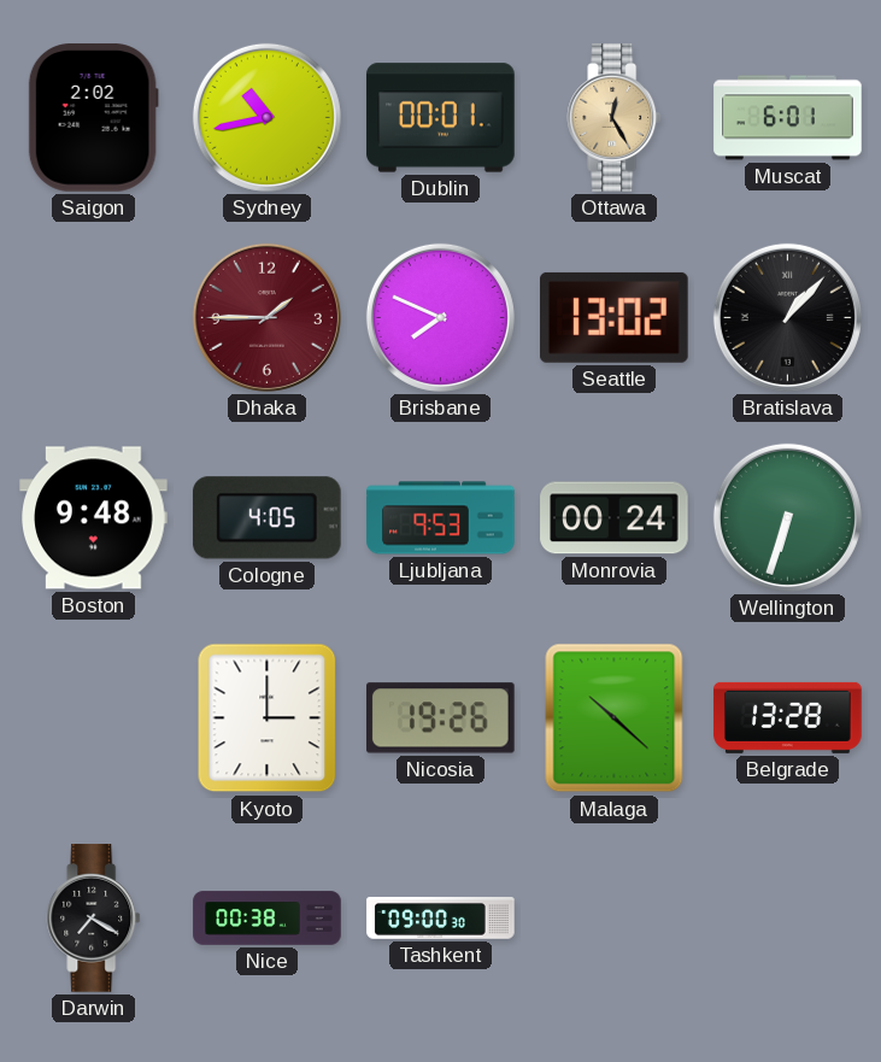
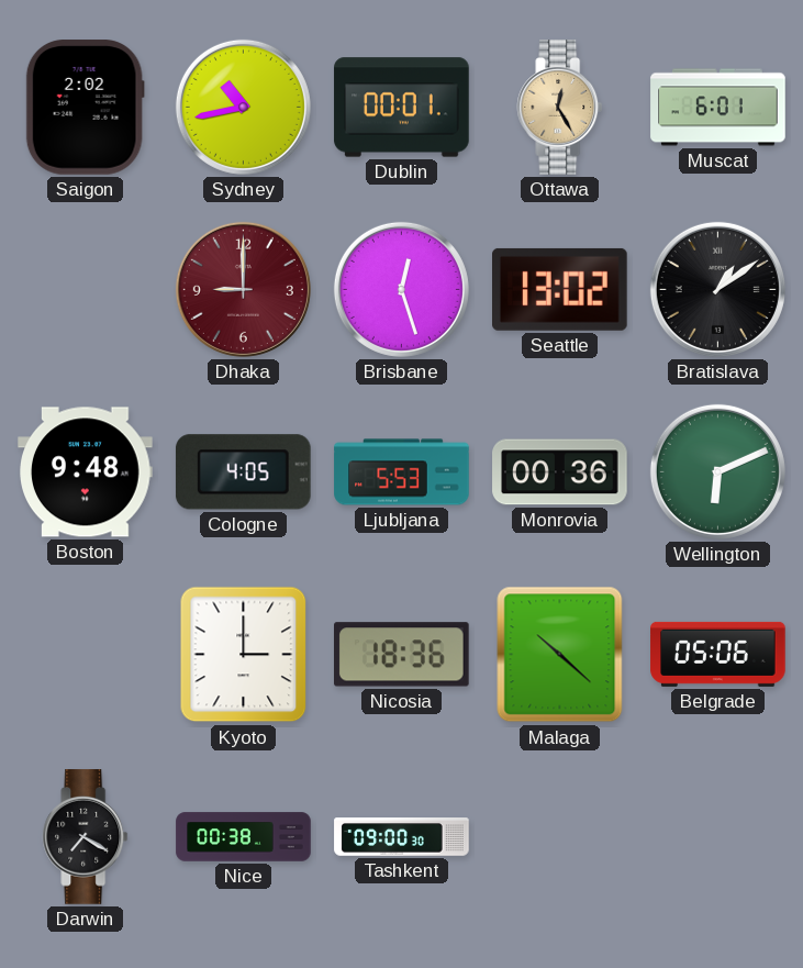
Dhaka: 1:45 -> 9:00
Brisbane: 7:49 -> 12:27
Bratislava: 1:07 -> 1:09
Ljubljana: 9:53 -> 5:53
Monrovia: 00:24 -> 00:36
Wellington: 6:33 -> 6:11
Nicosia: 19:26 -> 18:36
Belgrade: 13:28 -> 05:06
